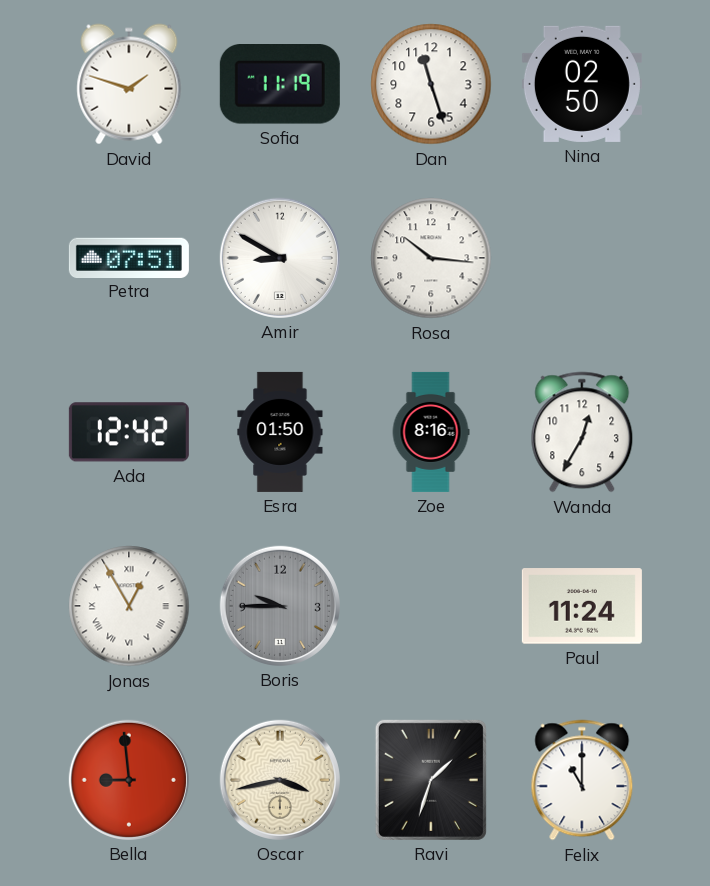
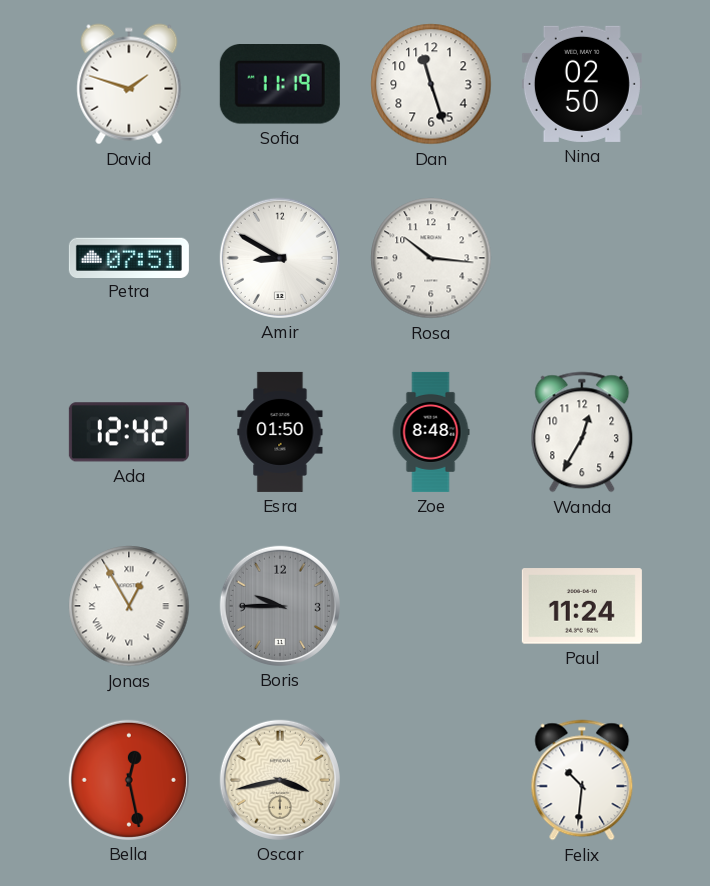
Zoe: 8:16 -> 8:48
Bella: 8:59 -> 12:28
Ravi: 1:33 -> none
Felix: 11:00 -> 10:31
